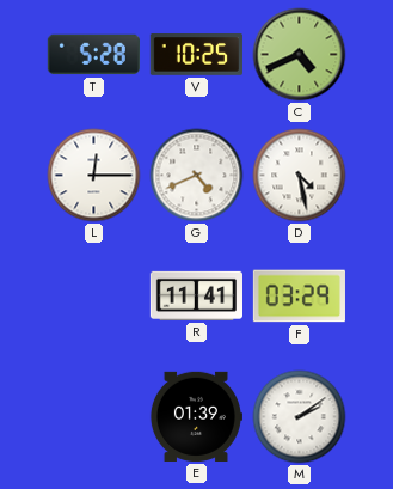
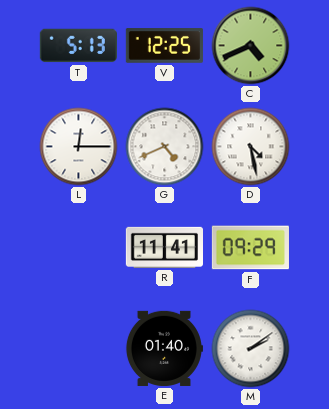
T: 5:28 -> 5:13
V: 10:25 -> 12:25
F: 03:29 -> 09:29
E: 01:39 -> 01:40
